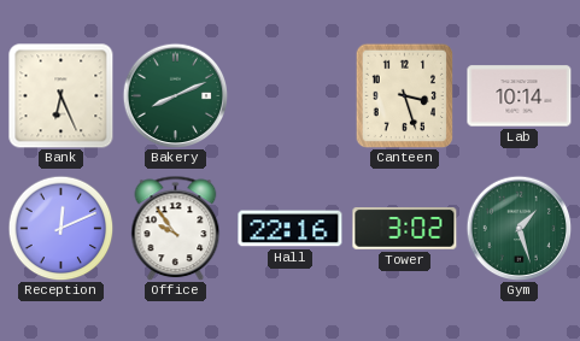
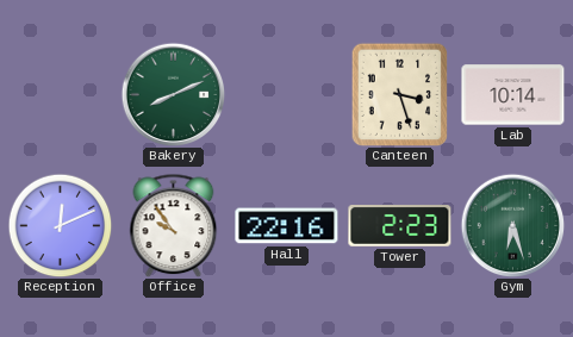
Bank: 6:26 -> none
Tower: 3:02 -> 2:23
Gym: 1:27 -> 6:27
